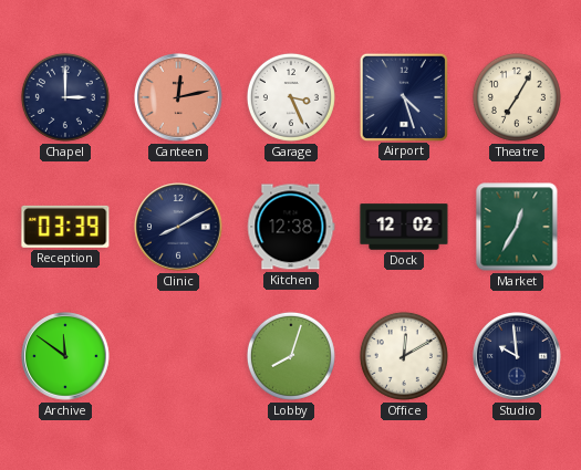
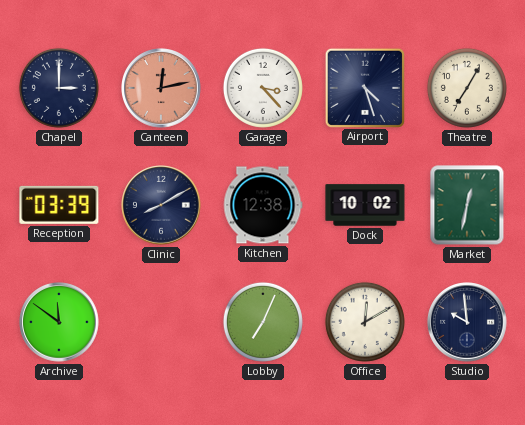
Garage: 3:26 -> 3:23
Dock: 12:02 -> 10:02
Market: 12:35 -> 12:32
Lobby: 8:03 -> 7:04
